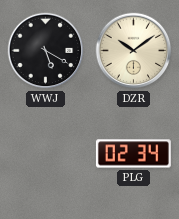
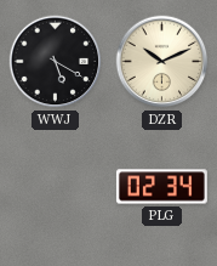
DZR: 10:09 -> 10:11
